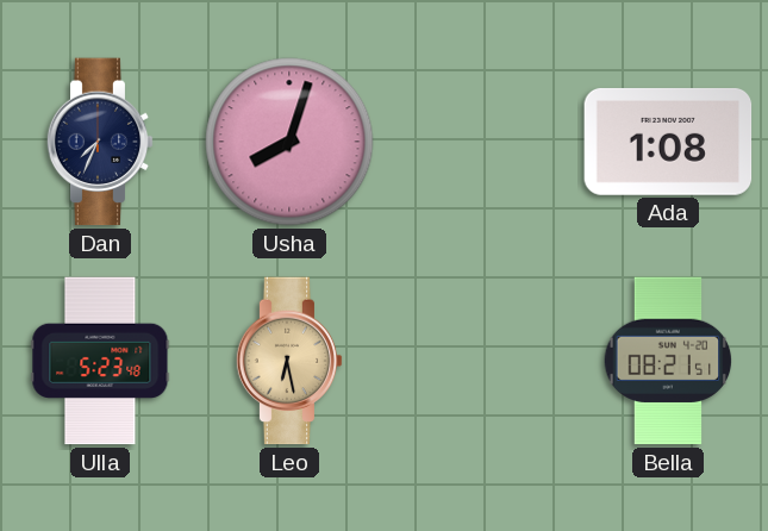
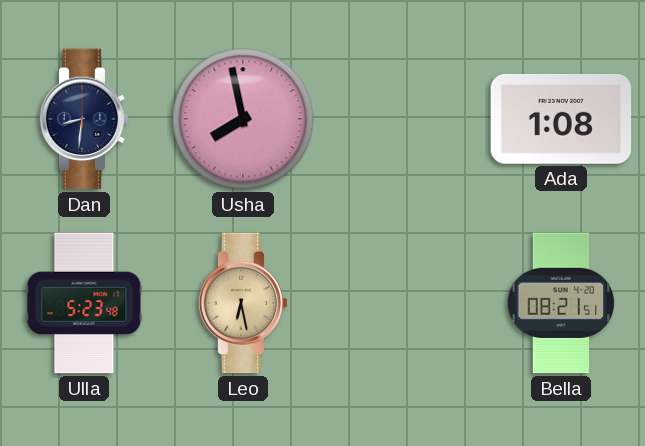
Dan: 7:34 -> 8:31
Usha: 8:03 -> 7:58
